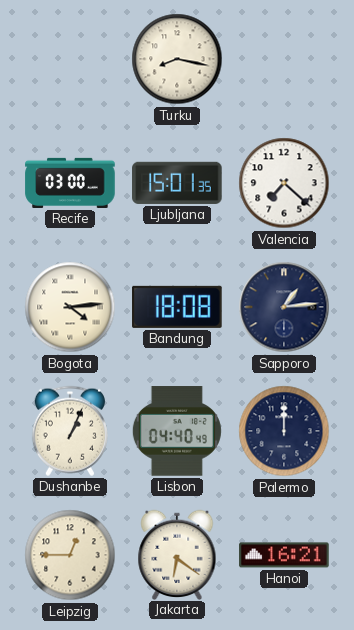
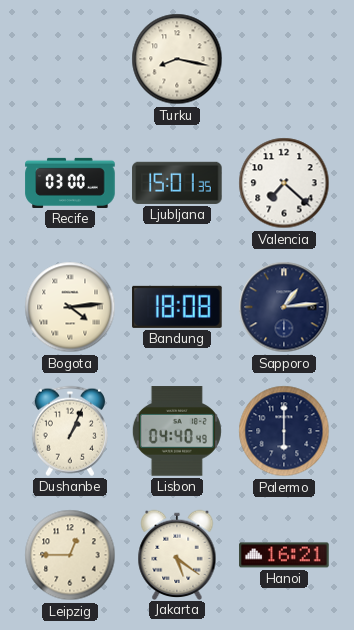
Palermo: 12:00 -> 6:00
Jakarta: 6:21 -> 5:21
